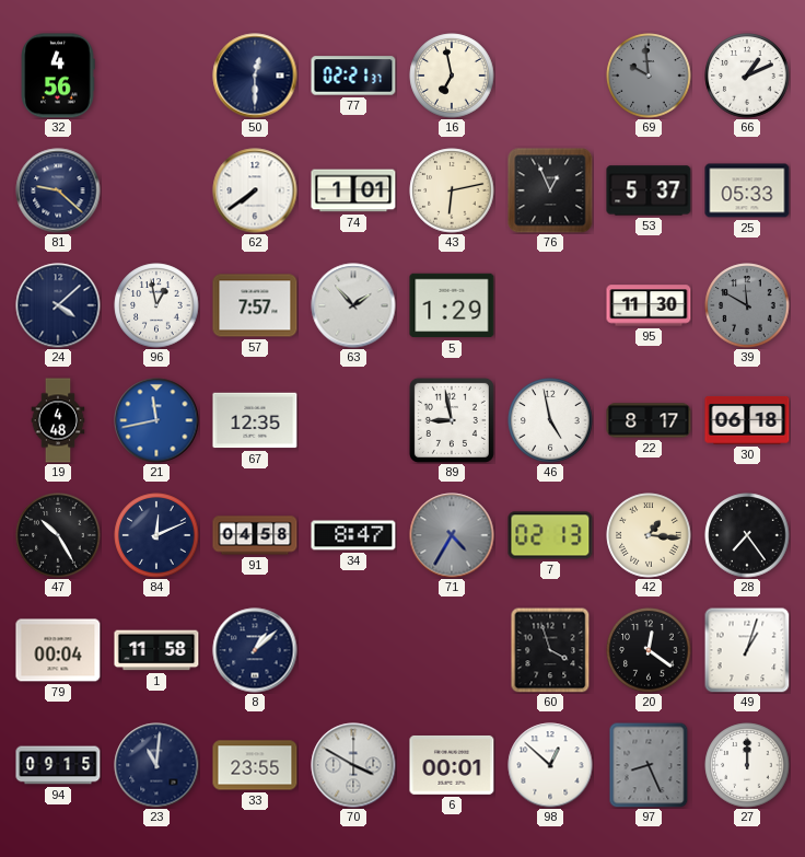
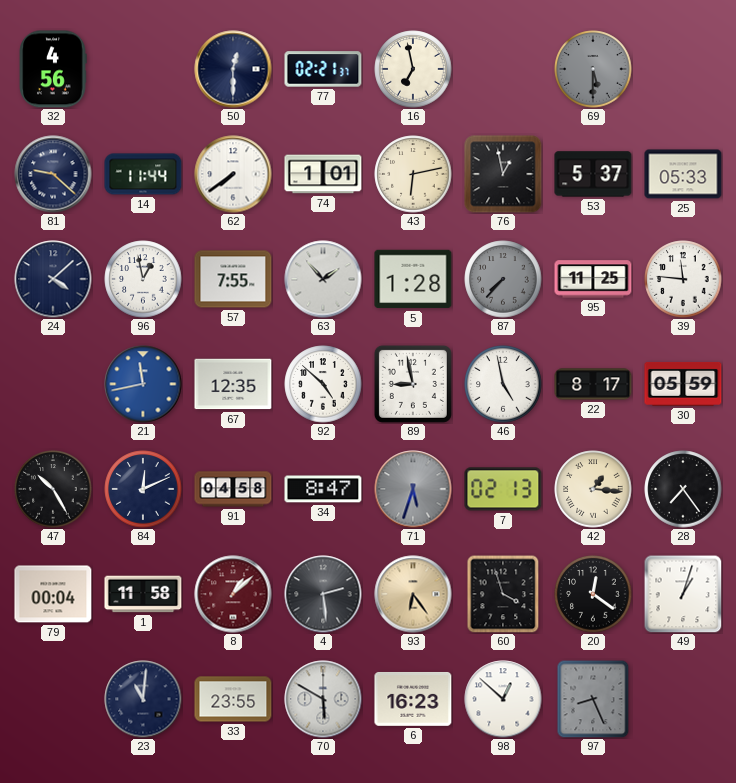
69: 9:59 -> 5:30
66: 1:11 -> none
14: none -> 11:44
76: 12:56 -> 12:58
57: 7:57 -> 7:55
5: 1:29 -> 1:28
87: none -> 7:37
95: 11:30 -> 11:25
39: 11:50 -> 11:46
39 dial: grey -> white
19: 4:48 -> none
92: none -> 4:52
30: 06:18 -> 05:59
71: 4:35 -> 5:33
8 dial: navy -> burgundy
4: none -> 2:29
93: none -> 6:24
94: 09:15 -> none
70: 3:50 -> 5:50
6: 00:01 -> 16:23
27: 12:00 -> none
